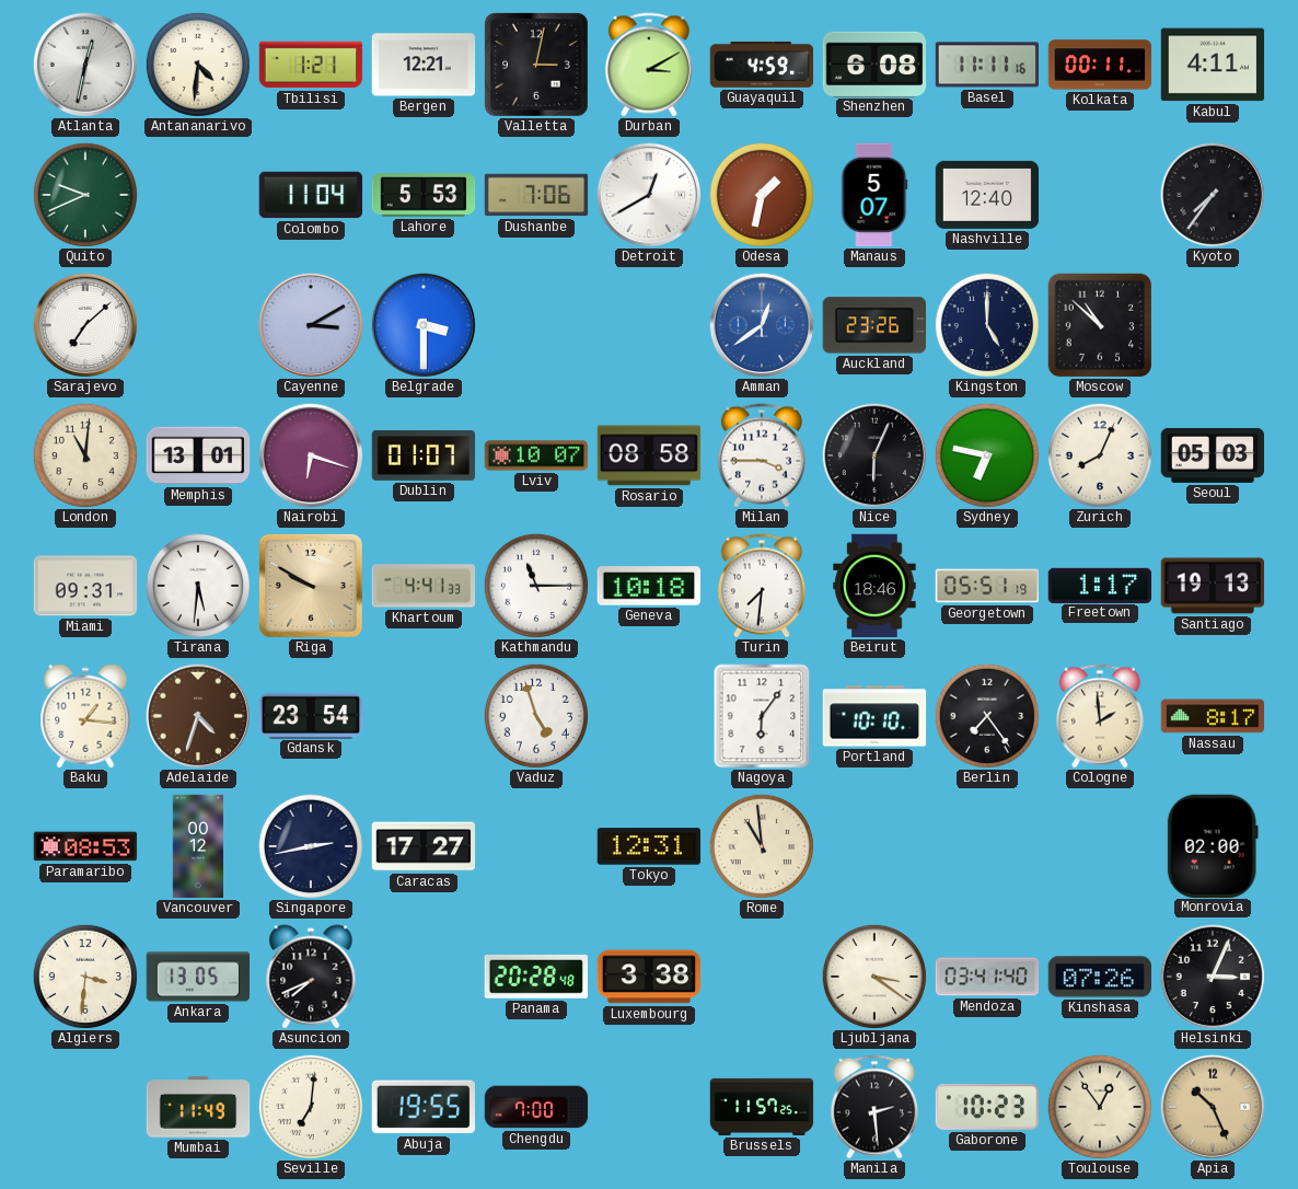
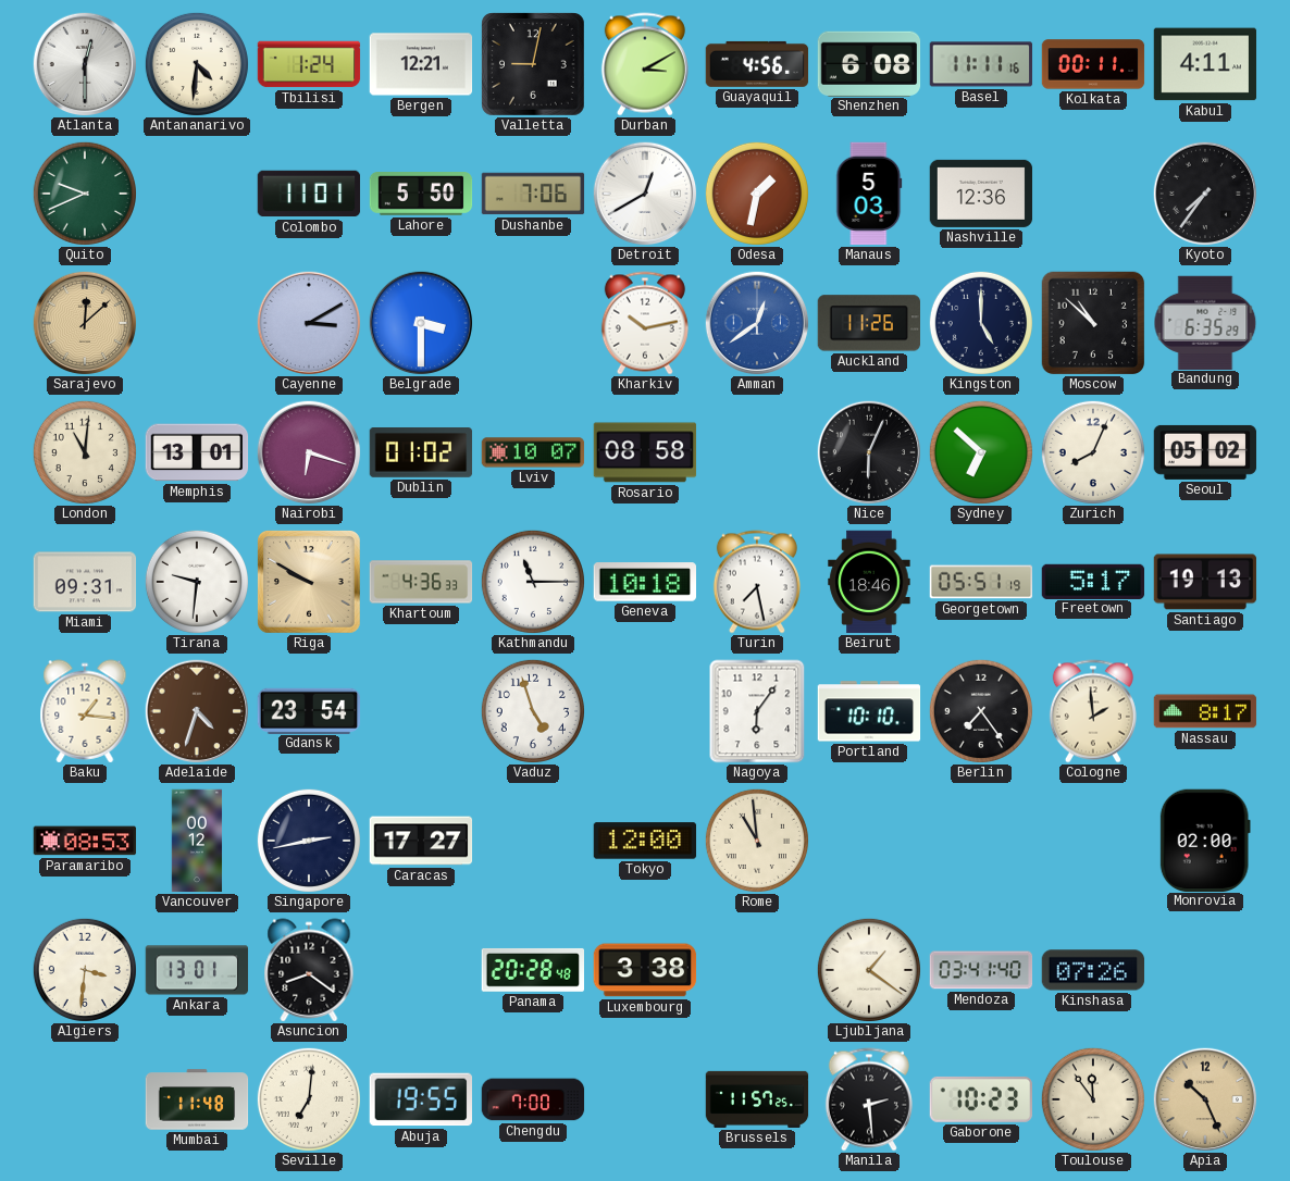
Atlanta: 12:32 -> 12:30
Tbilisi: 1:21 -> 1:24
Valletta: 3:02 -> 9:02
Guayaquil: 4:59 -> 4:56
Colombo: 11:04 -> 11:01
Lahore: 5:53 -> 5:50
Manaus: 5:07 -> 5:03
Nashville: 12:40 -> 12:36
Sarajevo: 7:08 -> 12:08
Sarajevo dial: white -> champagne
Kharkiv: none -> 10:13
Auckland: 23:26 -> 11:26
Bandung: none -> 6:35
Dublin: 01:07 -> 01:02
Milan: 3:45 -> none
Sydney: 6:47 -> 6:52
Seoul: 05:03 -> 05:02
Tirana: 5:31 -> 9:31
Khartoum: 4:41 -> 4:36
Turin: 7:31 -> 7:28
Freetown: 1:17 -> 5:17
Tokyo: 12:31 -> 12:00
Ankara: 13:05 -> 13:01
Asuncion: 7:41 -> 8:21
Ljubljana: 3:21 -> 1:21
Helsinki: 3:04 -> none
Mumbai: 11:49 -> 11:48
Toulouse: 12:54 -> 11:54
